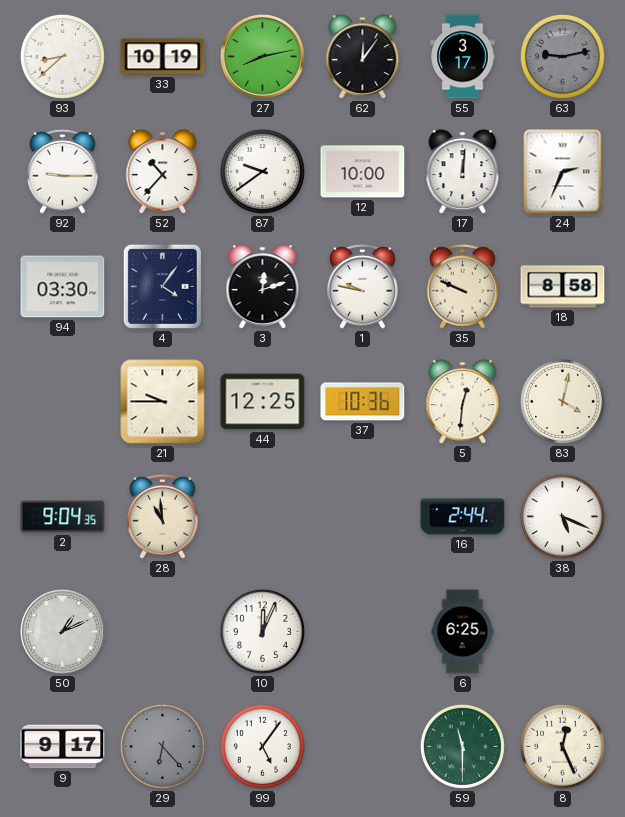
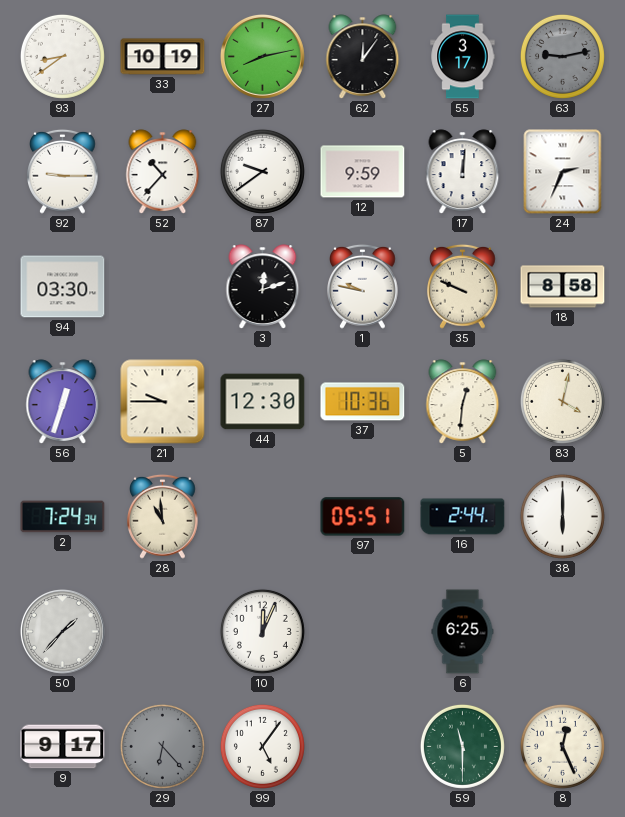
93: 8:38 -> 8:39
12: 10:00 -> 9:59
4: 4:06 -> none
56: none -> 12:33
44: 12:25 -> 12:30
2: 9:04 -> 7:24
97: none -> 05:51
38: 5:19 -> 6:00
50: 1:11 -> 1:37
